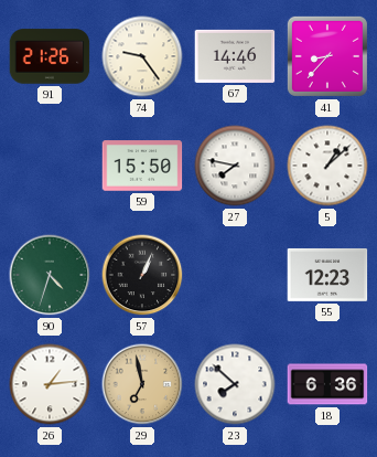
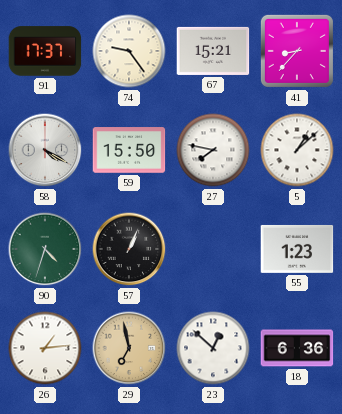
91: 21:26 -> 17:37
67: 14:46 -> 15:21
58: none -> 4:20
55: 12:23 -> 1:23
23: 7:52 -> 12:52
